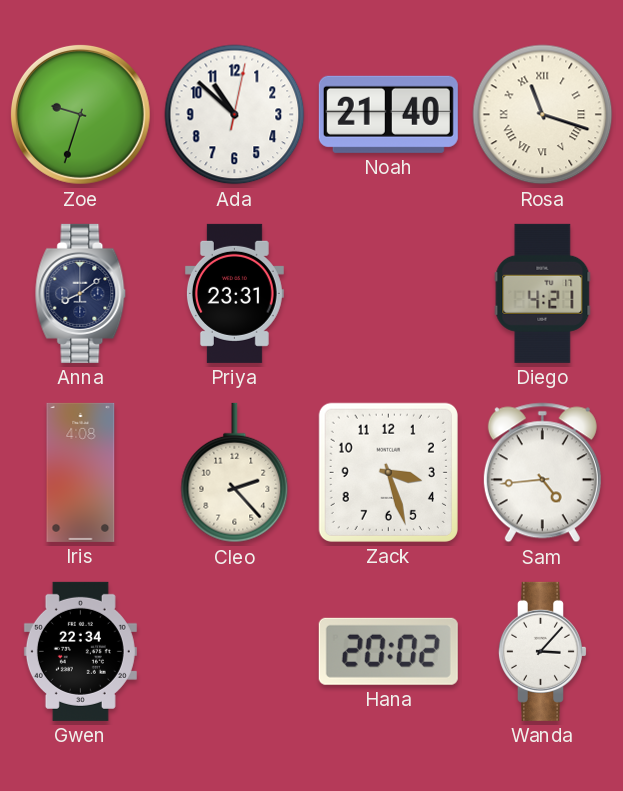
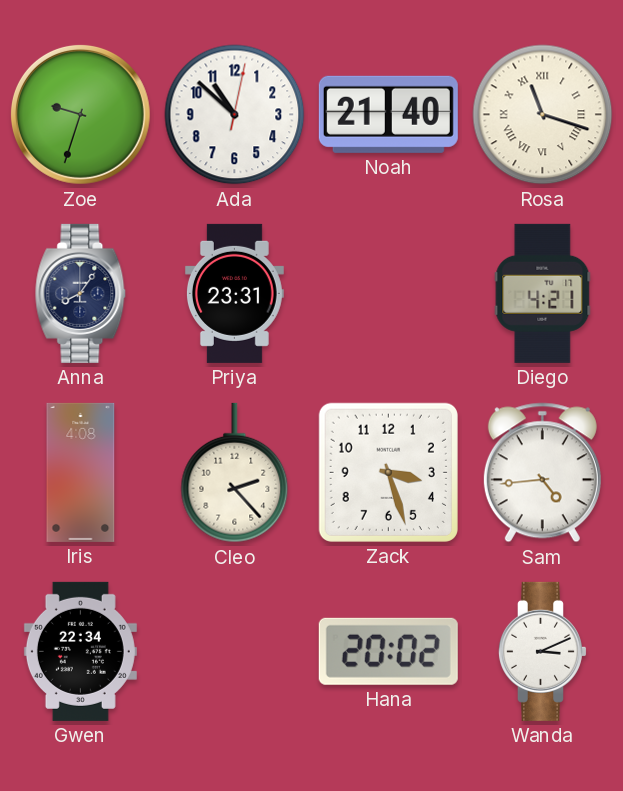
Anna: 8:09 -> 8:06
Wanda: 3:07 -> 3:11
